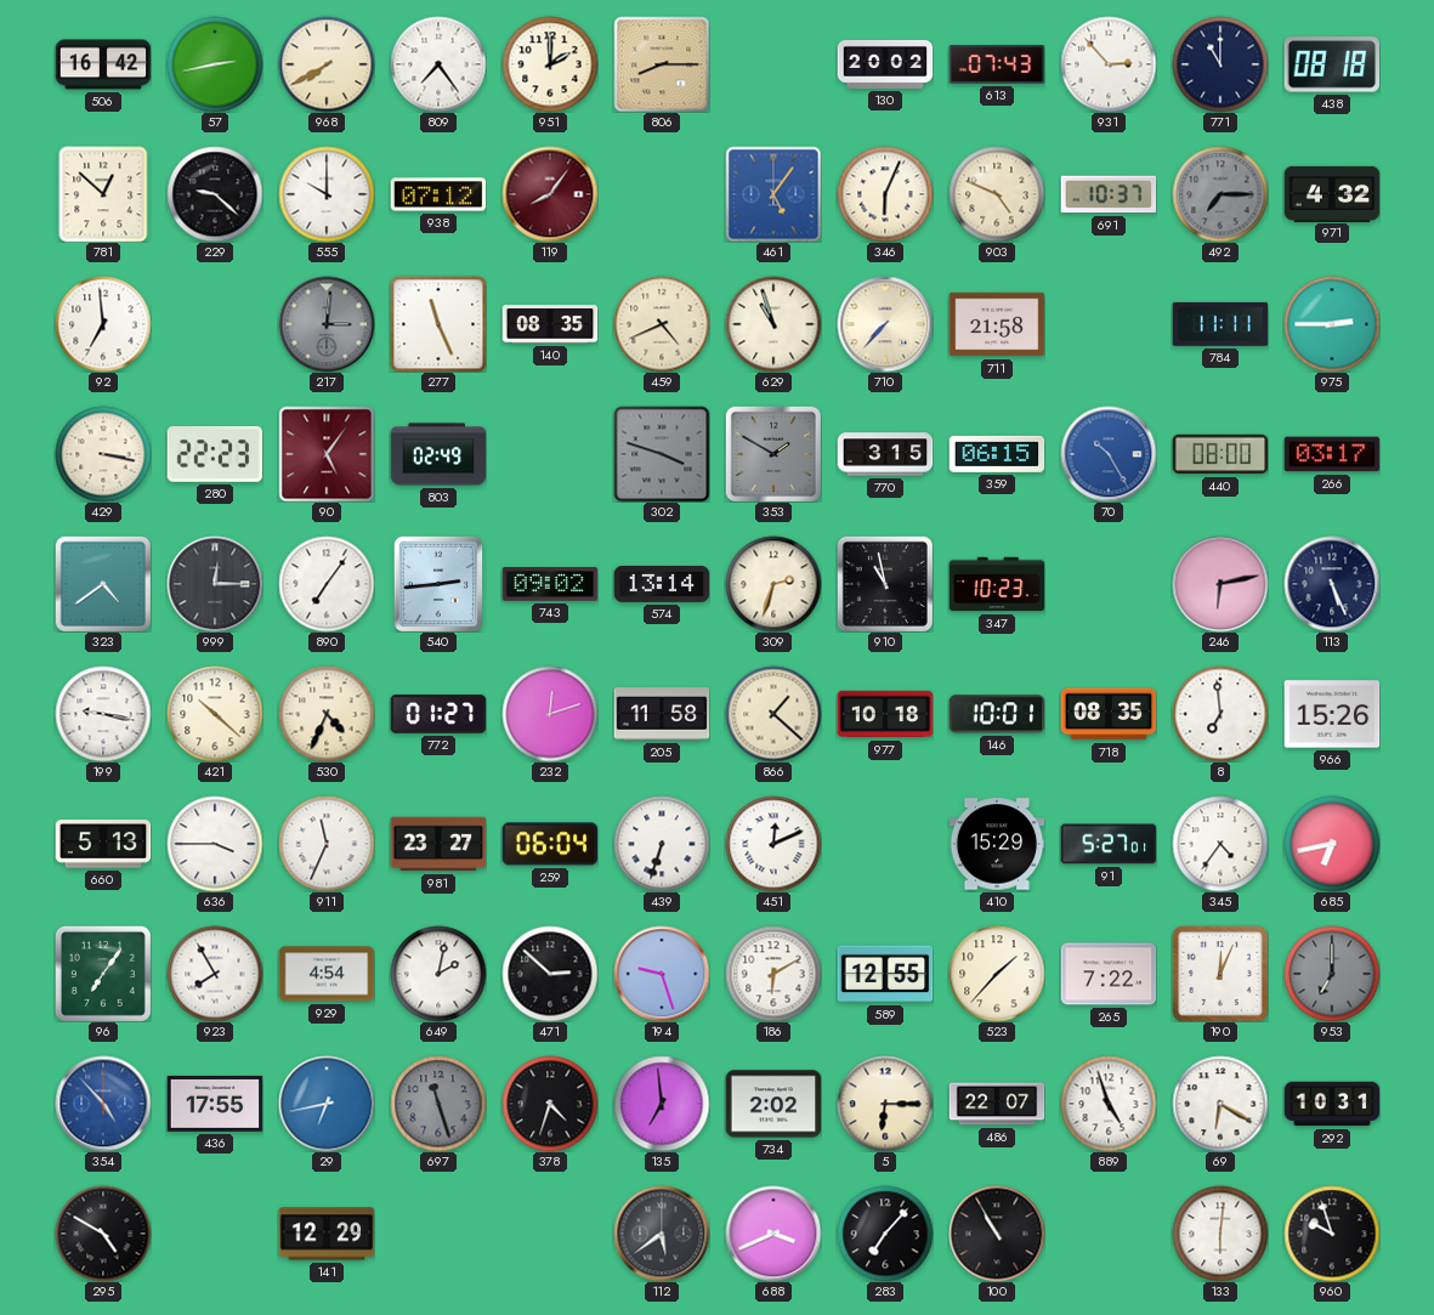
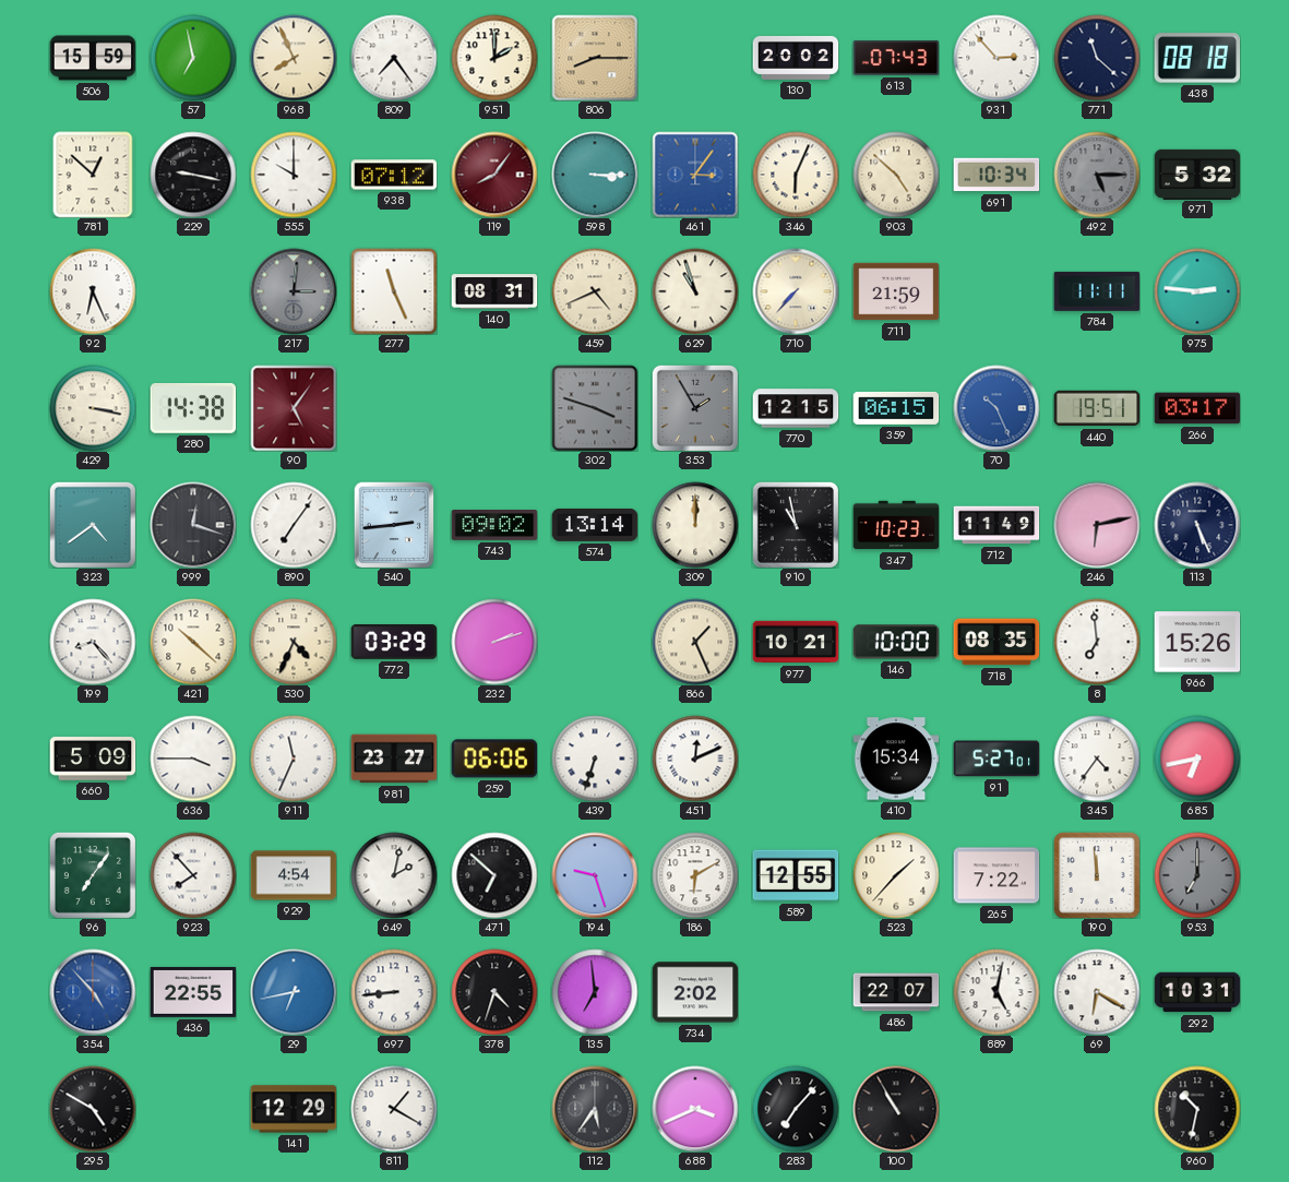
506: 16:42 -> 15:59
57: 2:43 -> 6:58
968: 7:40 -> 7:56
771: 11:00 -> 11:22
229: 9:22 -> 9:17
598: none -> 3:15
461: 5:06 -> 3:06
903: 4:49 -> 4:52
691: 10:37 -> 10:34
492: 7:15 -> 5:15
971: 4:32 -> 5:32
92: 6:59 -> 6:26
140: 08:35 -> 08:31
711: 21:58 -> 21:59
975: 2:45 -> 2:46
280: 22:23 -> 14:38
803: 02:49 -> none
353: 1:50 -> 1:55
770: 3:15 -> 12:15
70: 10:25 -> 10:26
440: 08:00 -> 19:51
999: 12:15 -> 12:18
309: 2:33 -> 12:00
712: none -> 11:49
199: 9:17 -> 8:23
772: 01:27 -> 03:29
232: 12:12 -> 2:12
205: 11:58 -> none
866: 1:22 -> 1:26
977: 10:18 -> 10:21
146: 10:01 -> 10:00
660: 5:13 -> 5:09
259: 06:04 -> 06:06
410: 15:29 -> 15:34
923: 7:55 -> 7:53
471: 2:52 -> 6:52
190: 12:04 -> 11:59
436: 17:55 -> 22:55
697: 11:27 -> 8:44
697 dial: grey -> white
5: 6:15 -> none
889: 4:57 -> 5:02
811: none -> 1:20
112: 5:39 -> 5:36
133: 6:01 -> none
960: 9:57 -> 10:32
